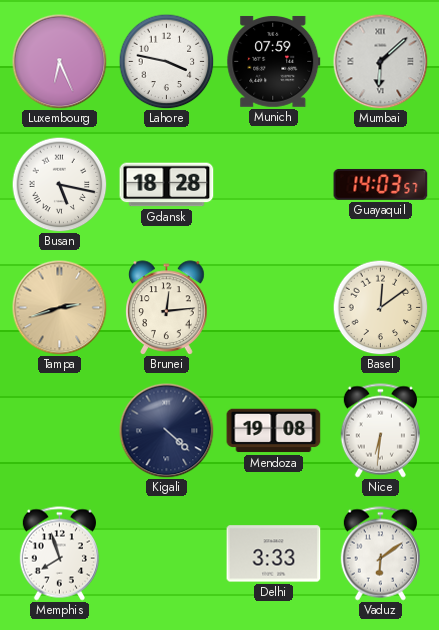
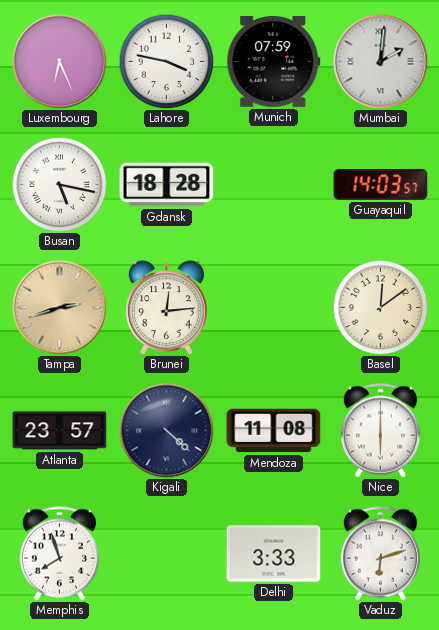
Mumbai: 6:08 -> 2:01
Atlanta: none -> 23:57
Mendoza: 19:08 -> 11:08
Nice: 6:31 -> 6:00
Vaduz: 6:09 -> 6:12
